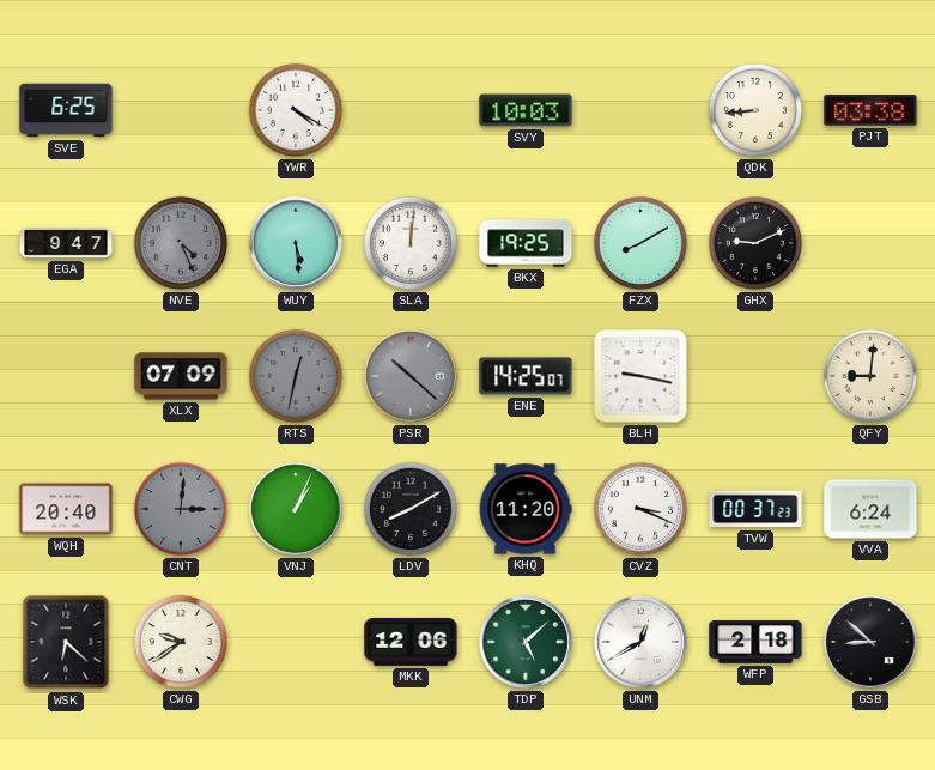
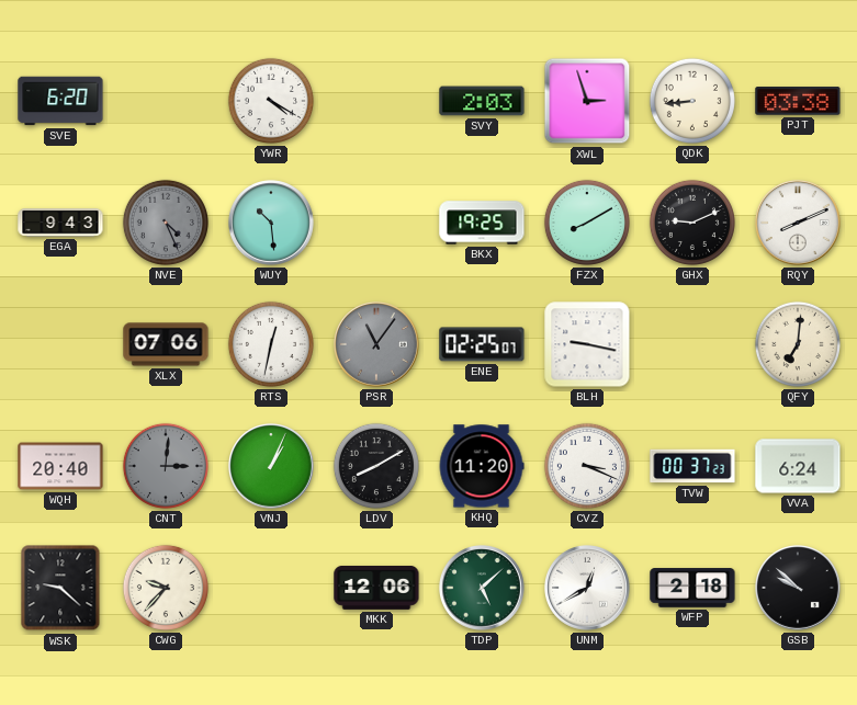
SVE: 6:25 -> 6:20
SVY: 10:03 -> 2:03
XWL: none -> 2:57
EGA: 9:47 -> 9:43
WUY: 5:29 -> 10:29
SLA: 12:01 -> none
RQY: none -> 8:11
XLX: 07:09 -> 07:06
RTS dial: grey -> white
PSR: 10:22 -> 11:06
ENE: 14:25 -> 02:25
QFY: 9:01 -> 7:01
WSK: 6:22 -> 9:22
CWG: 9:39 -> 9:37
GSB: 8:52 -> 9:52
